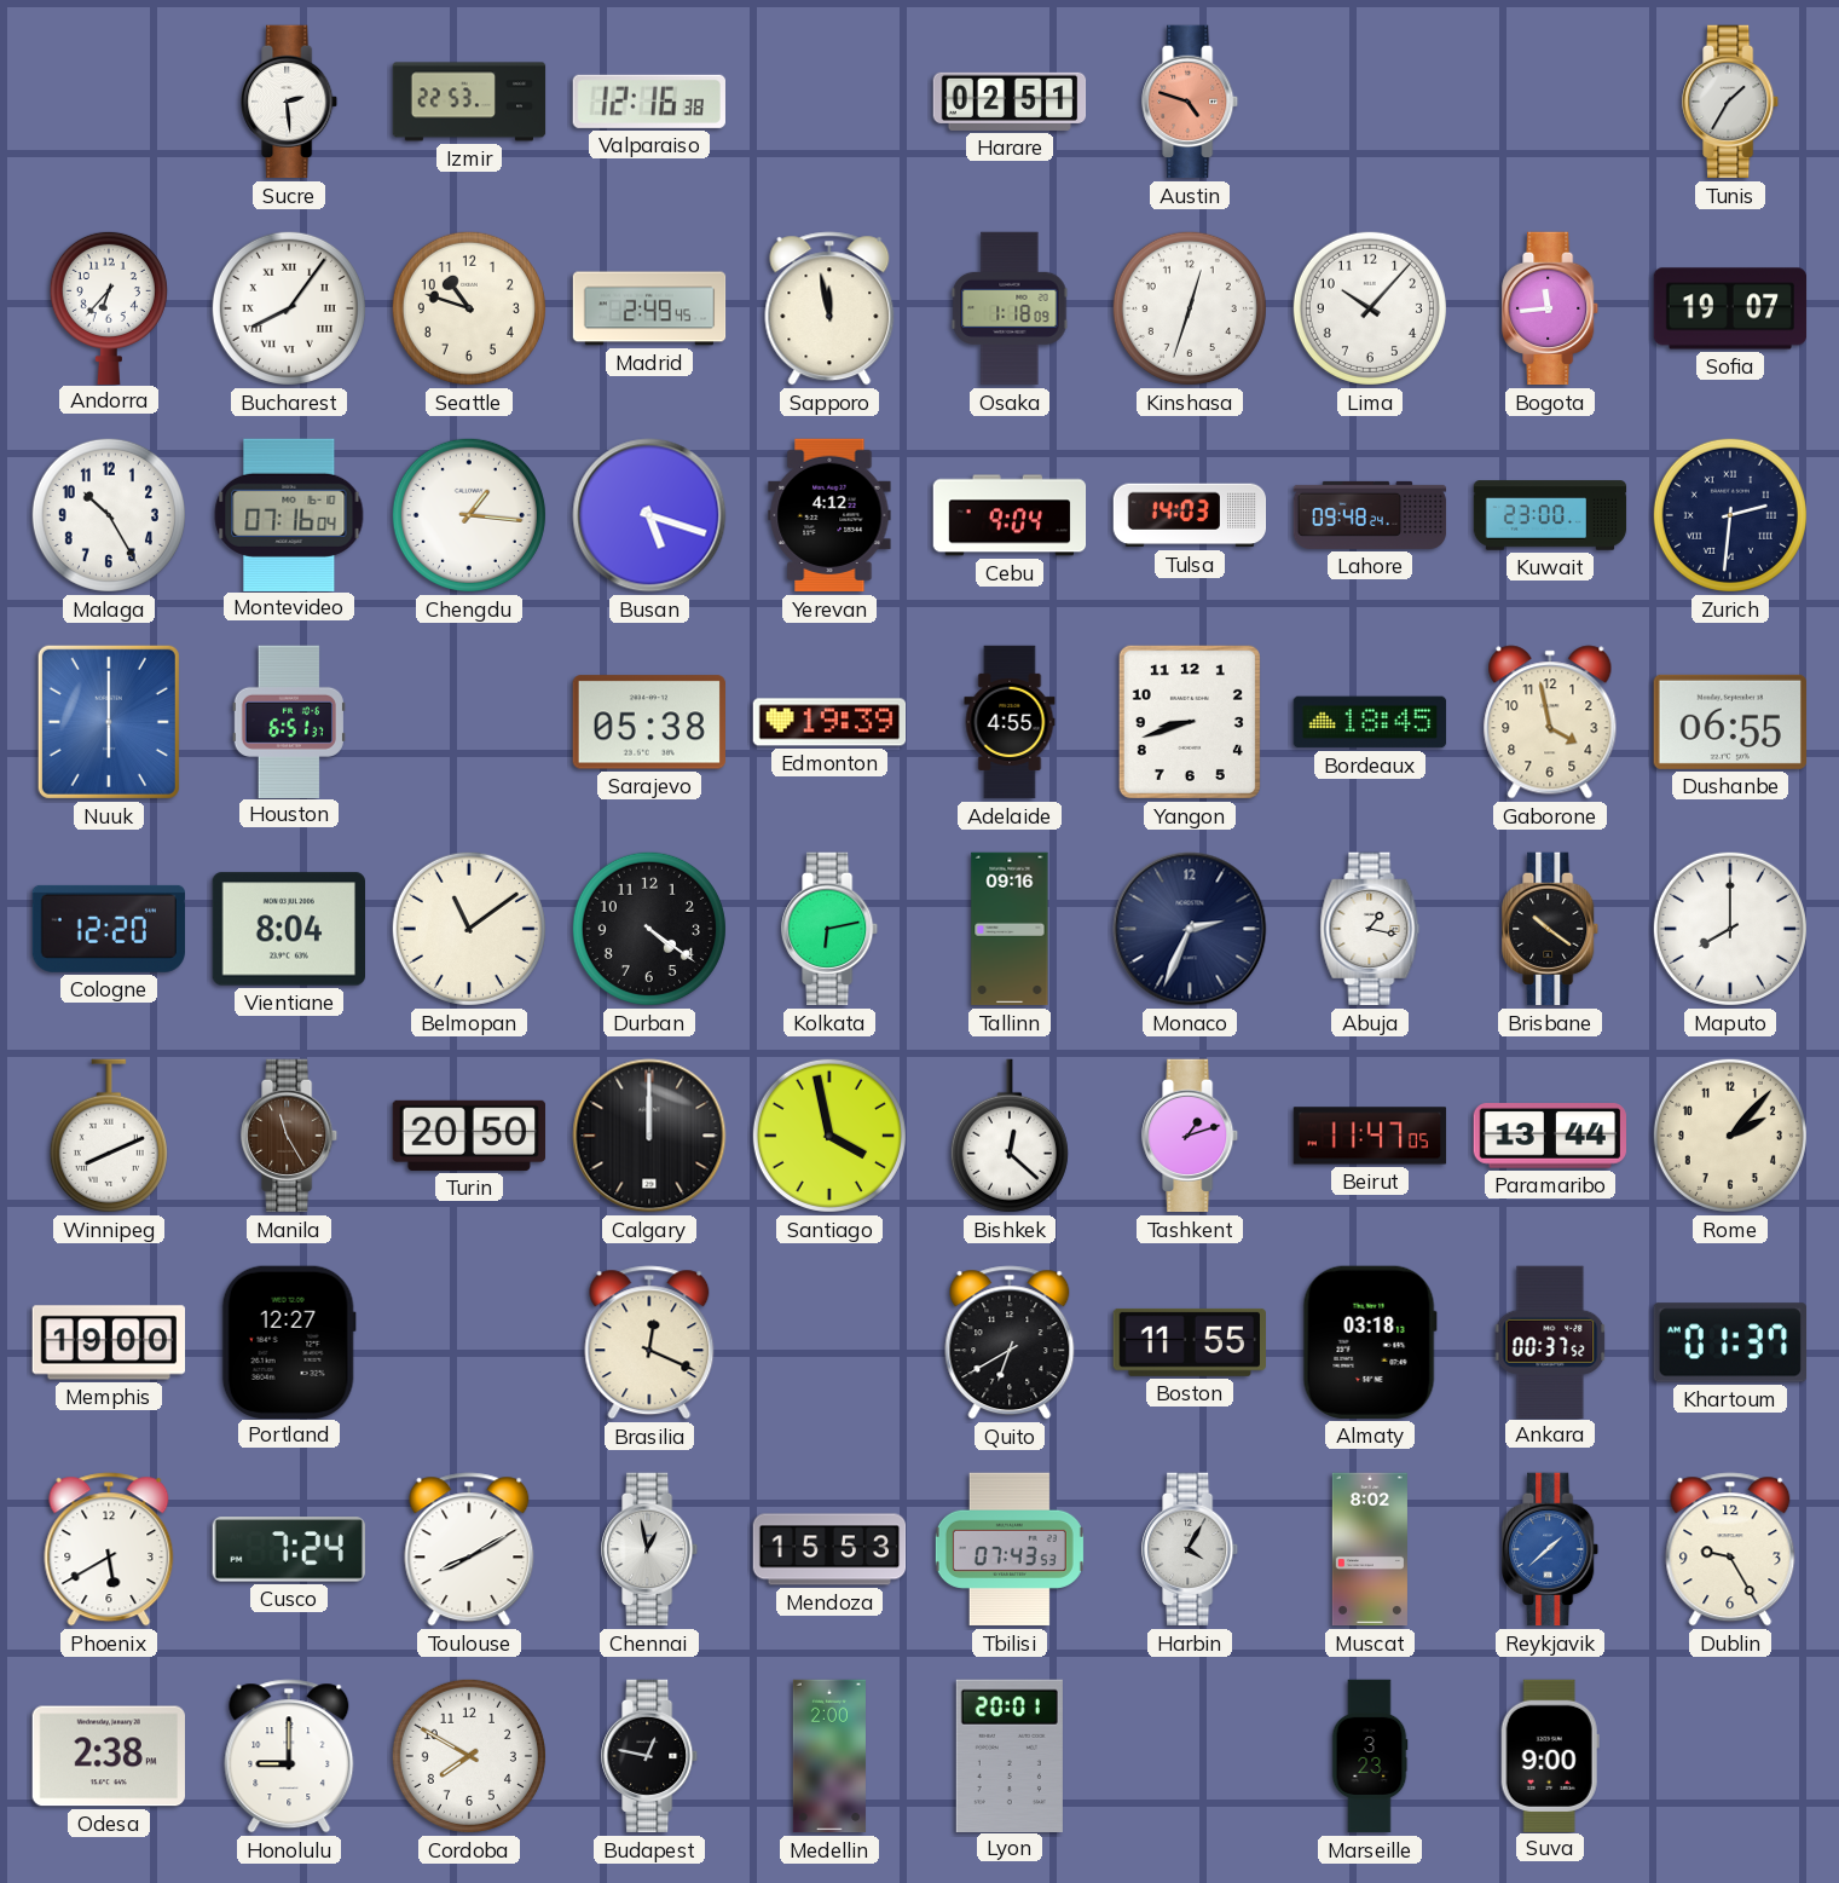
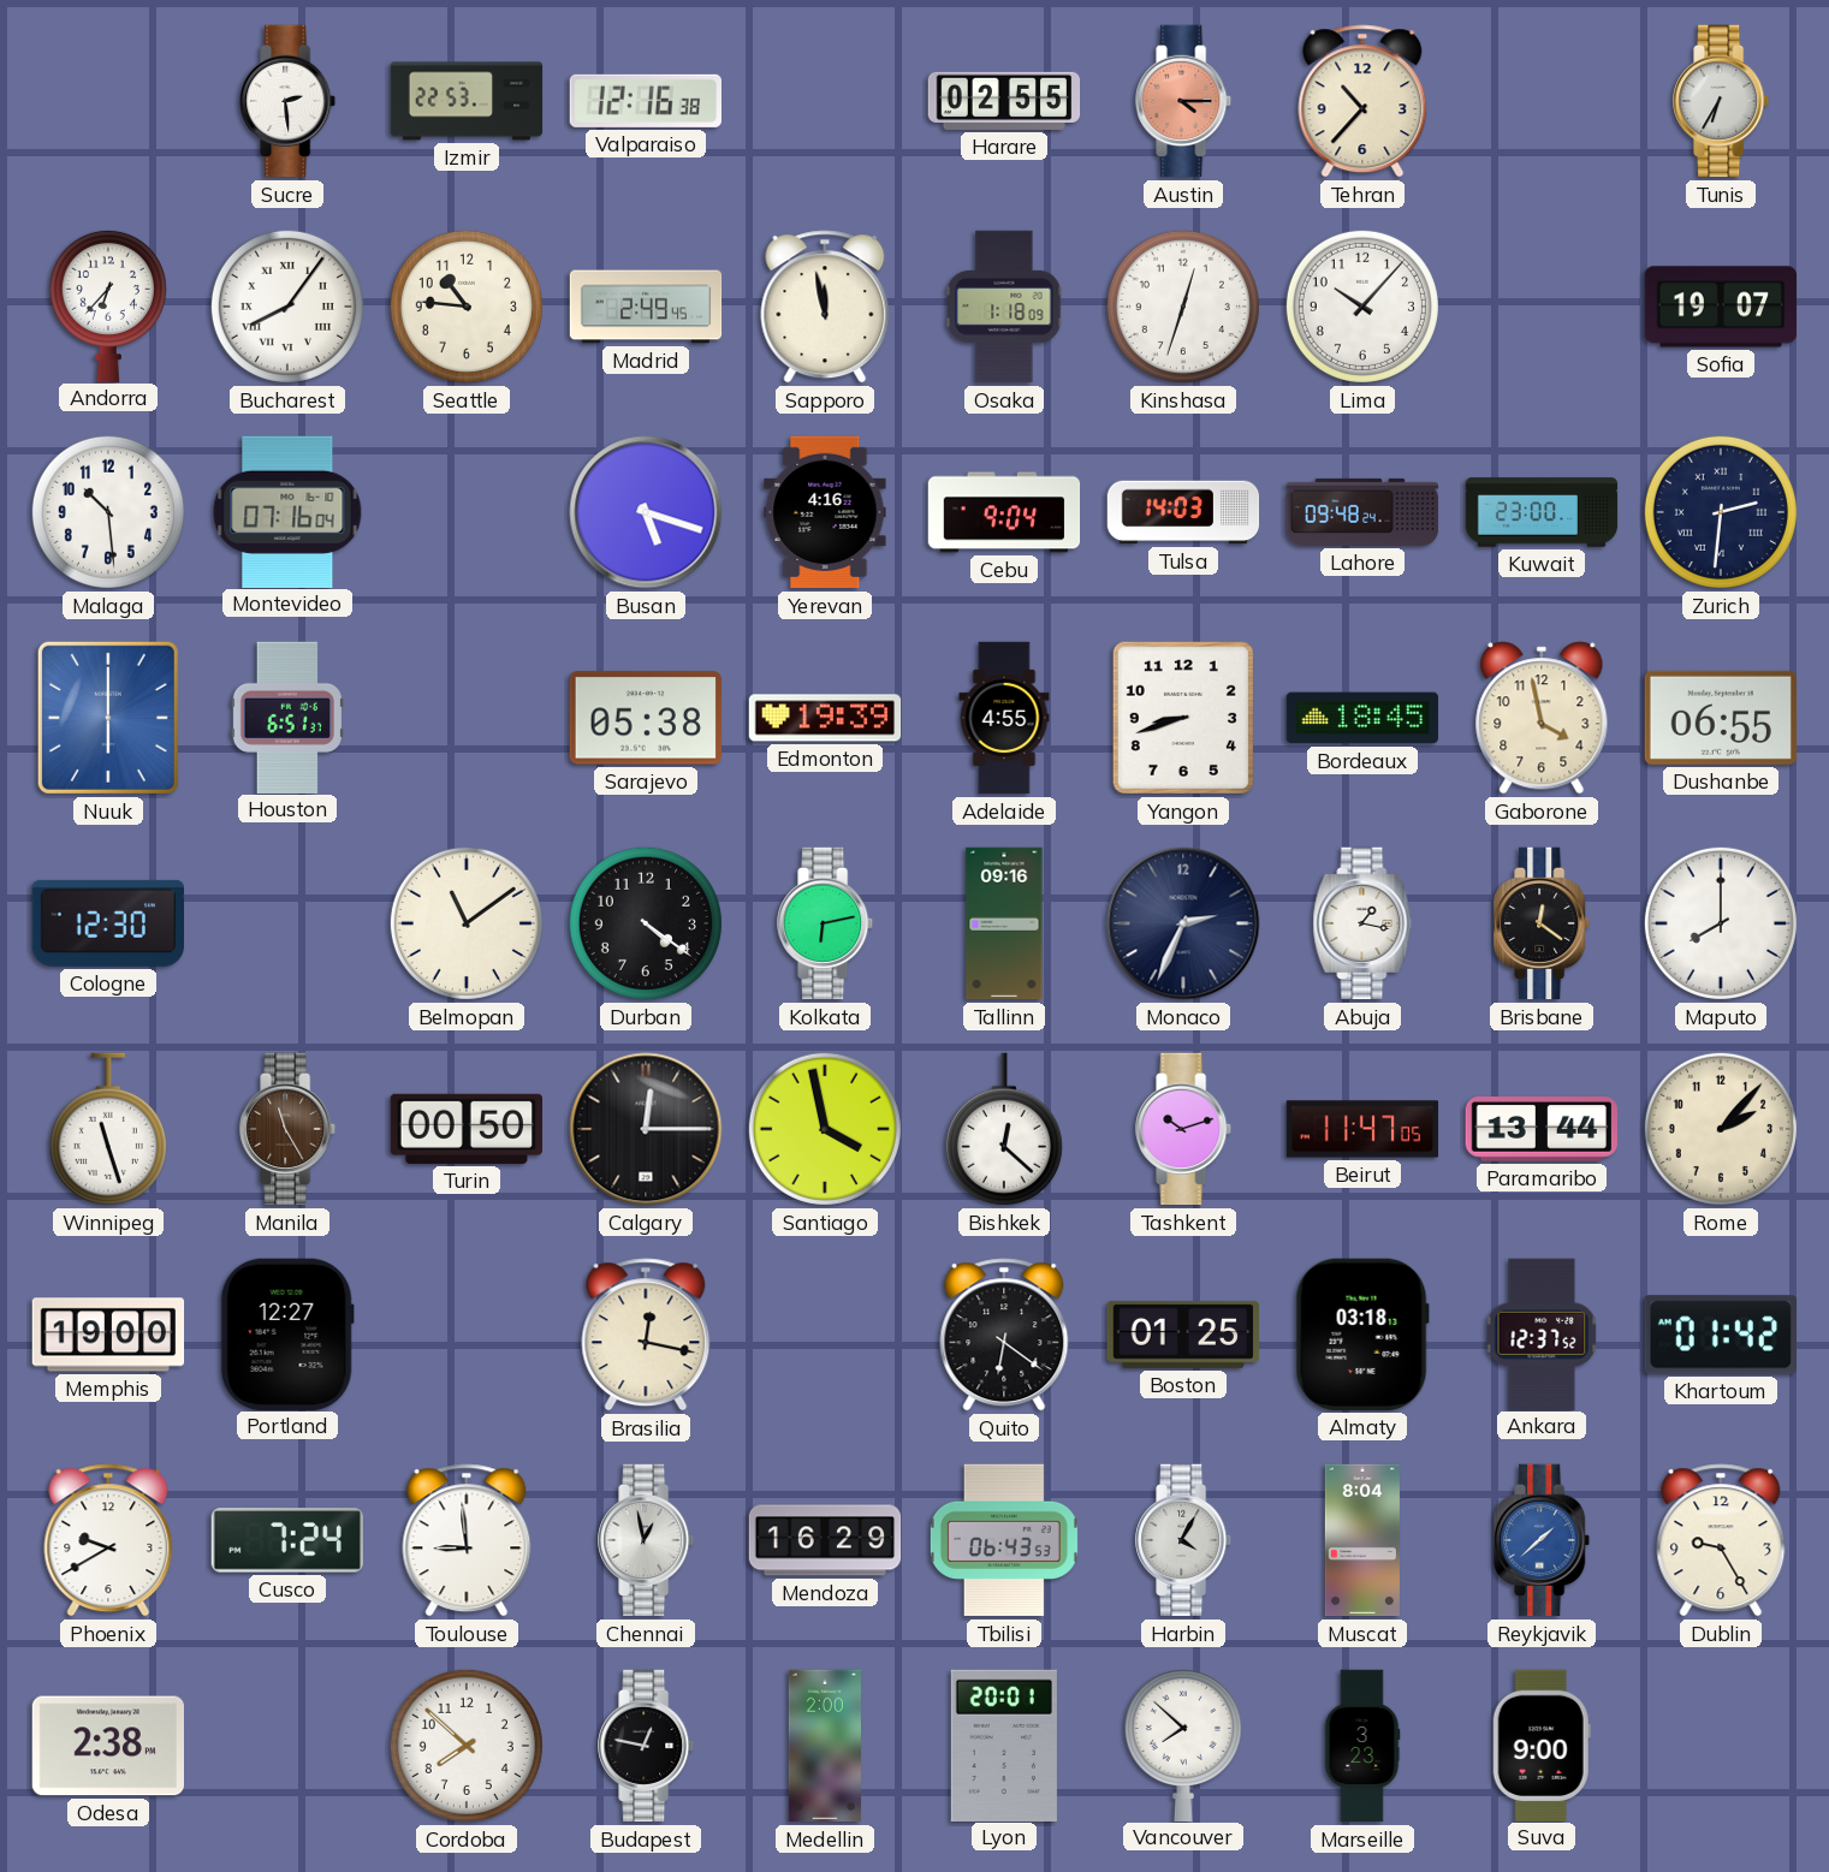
Harare: 02:51 -> 02:55
Austin: 4:48 -> 4:15
Tehran: none -> 10:37
Tunis: 1:35 -> 6:35
Seattle: 10:48 -> 10:46
Bogota: 11:44 -> none
Malaga: 10:25 -> 10:29
Chengdu: 1:16 -> none
Yerevan: 4:12 -> 4:16
Cologne: 12:20 -> 12:30
Vientiane: 8:04 -> none
Brisbane: 10:21 -> 12:21
Winnipeg: 8:11 -> 11:27
Turin: 20:50 -> 00:50
Calgary: 12:00 -> 12:15
Tashkent: 1:12 -> 10:12
Brasilia: 12:19 -> 12:17
Quito: 6:40 -> 6:21
Boston: 11:55 -> 01:25
Ankara: 00:37 -> 12:37
Khartoum: 01:37 -> 01:42
Phoenix: 5:40 -> 9:40
Toulouse: 8:10 -> 8:59
Mendoza: 15:53 -> 16:29
Tbilisi: 07:43 -> 06:43
Muscat: 8:02 -> 8:04
Honolulu: 9:00 -> none
Cordoba: 7:50 -> 7:52
Vancouver: none -> 7:52
